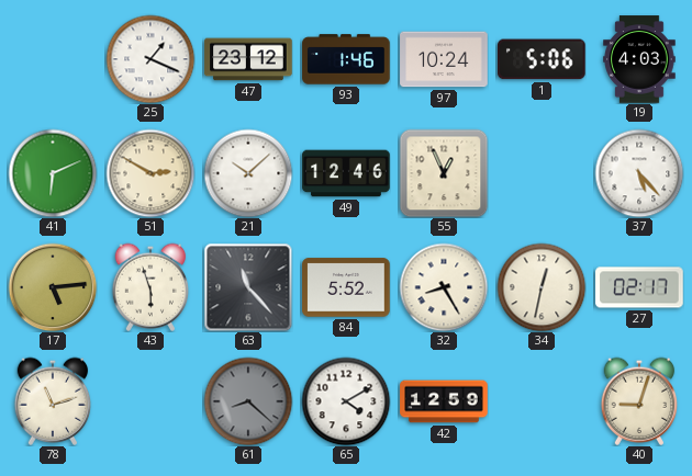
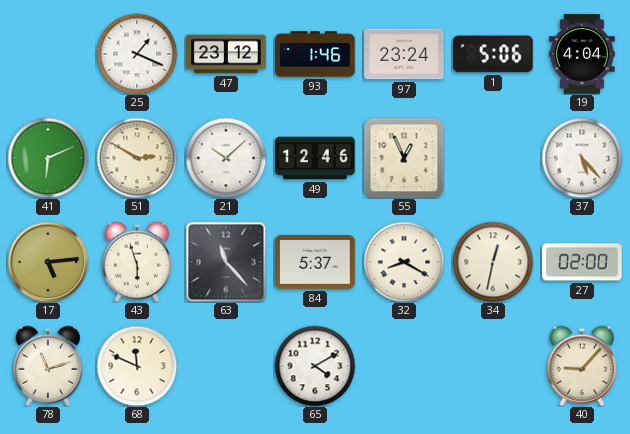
97: 10:24 -> 23:24
19: 4:03 -> 4:04
84: 5:52 -> 5:37
32: 8:25 -> 8:20
27: 02:17 -> 02:00
68: none -> 11:49
61: 8:22 -> none
42: 12:59 -> none
40: 9:03 -> 9:07
